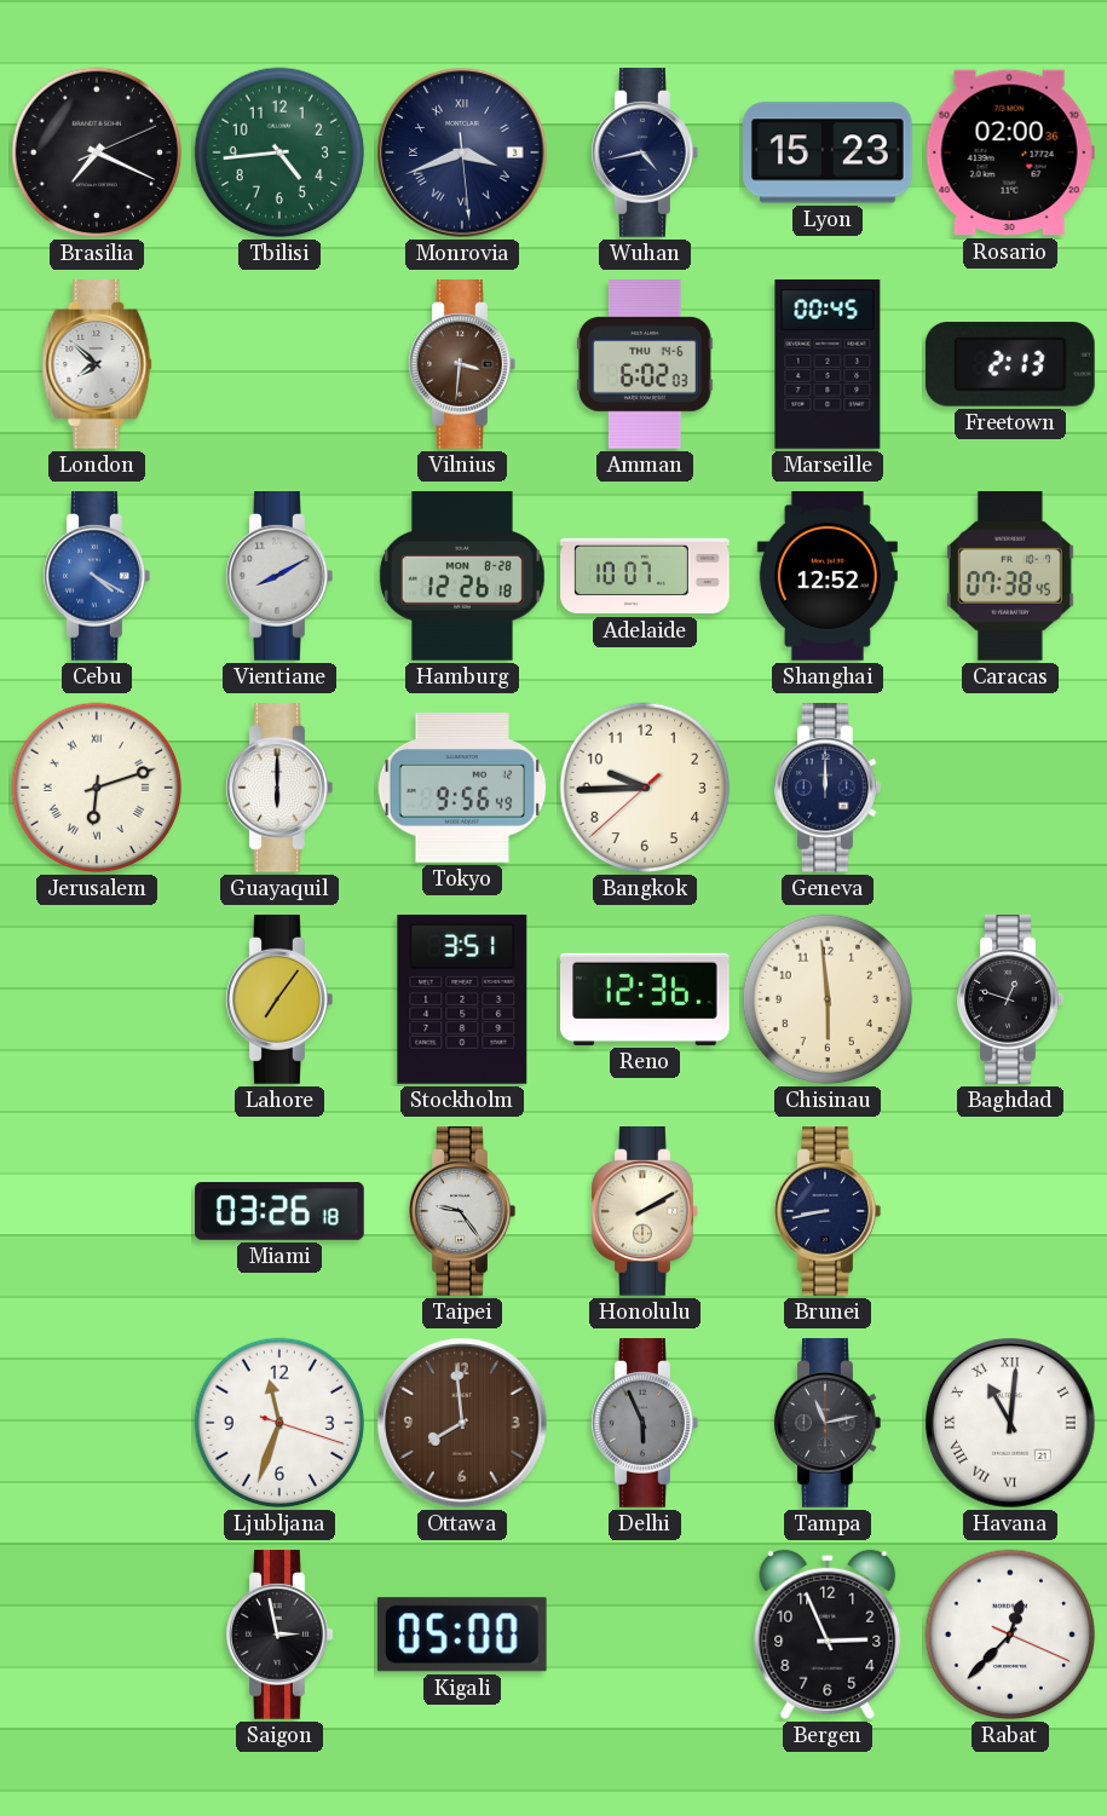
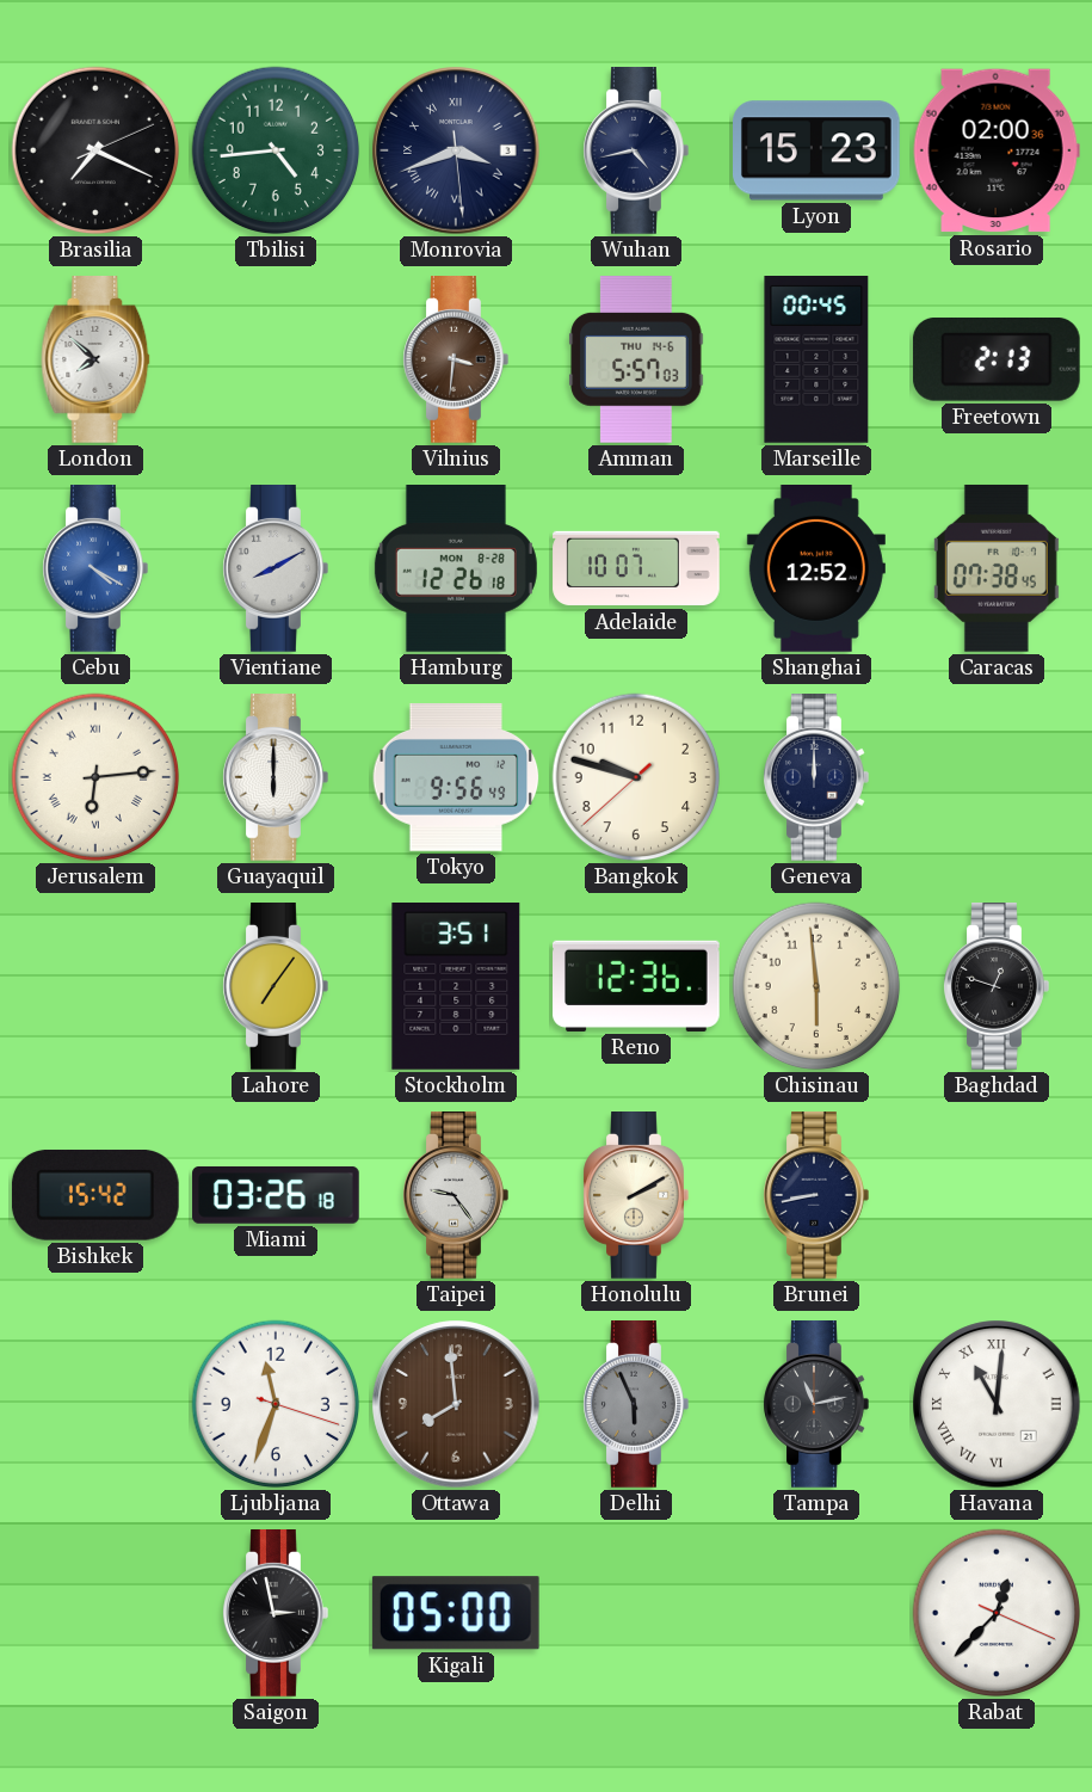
Amman: 6:02 -> 5:57
Jerusalem: 6:12 -> 6:14
Bangkok: 9:44 -> 9:47
Bishkek: none -> 15:42
Bergen: 2:56 -> none
